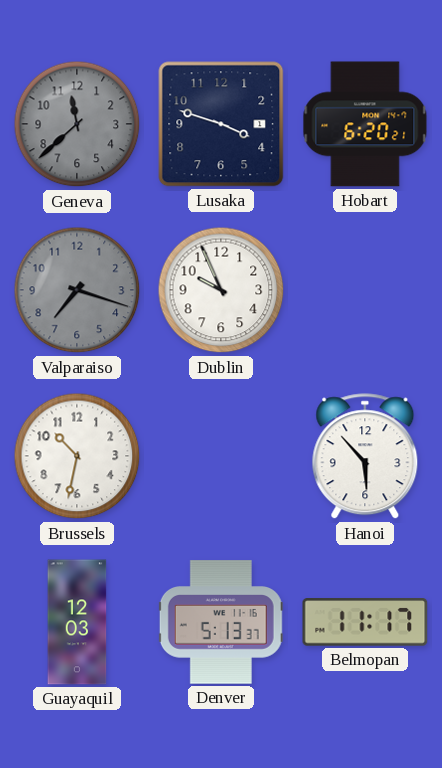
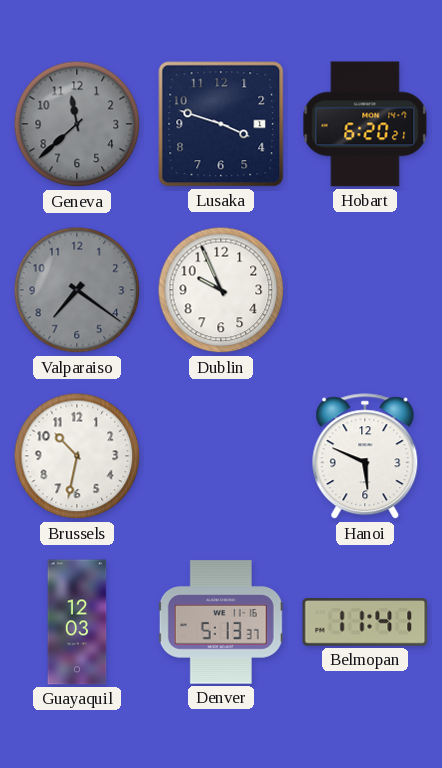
Valparaiso: 7:18 -> 7:21
Hanoi: 5:53 -> 5:49
Belmopan: 11:17 -> 11:41
